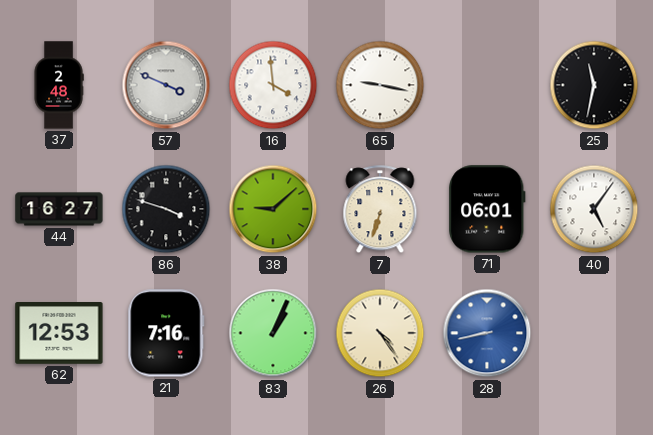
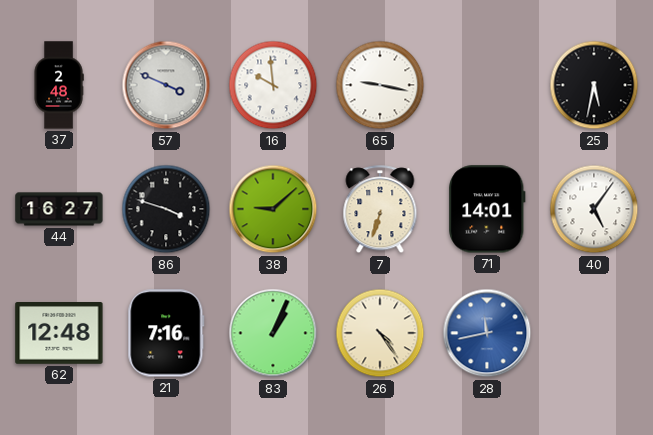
16: 3:59 -> 9:59
25: 11:32 -> 5:32
71: 06:01 -> 14:01
62: 12:53 -> 12:48
28: 8:43 -> 11:43
